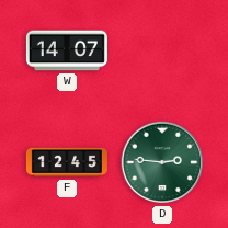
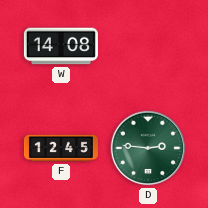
W: 14:07 -> 14:08
